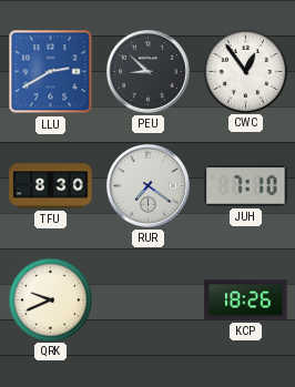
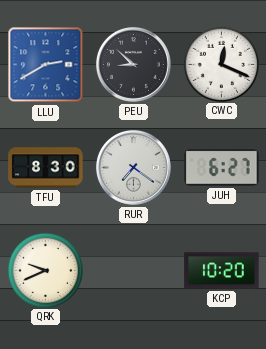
CWC: 12:54 -> 12:19
JUH: 7:10 -> 6:27
KCP: 18:26 -> 10:20
